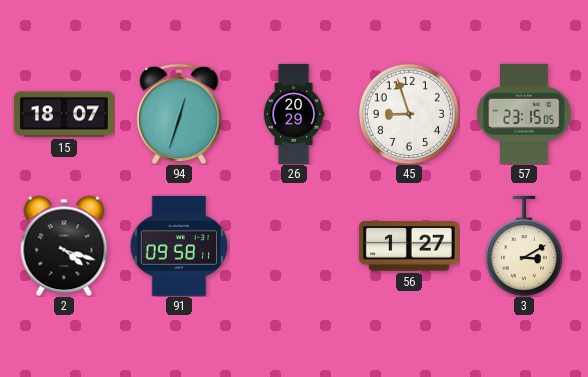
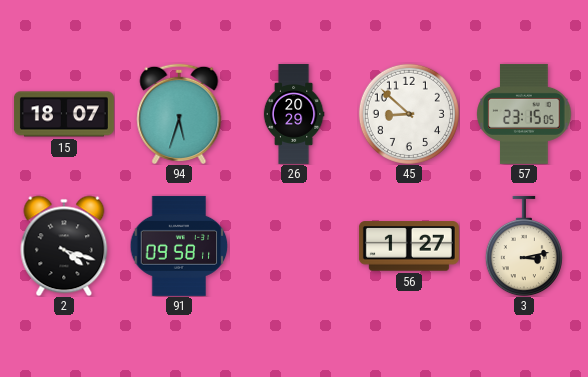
94: 12:33 -> 5:33
45: 8:57 -> 8:52
3: 3:10 -> 3:13
